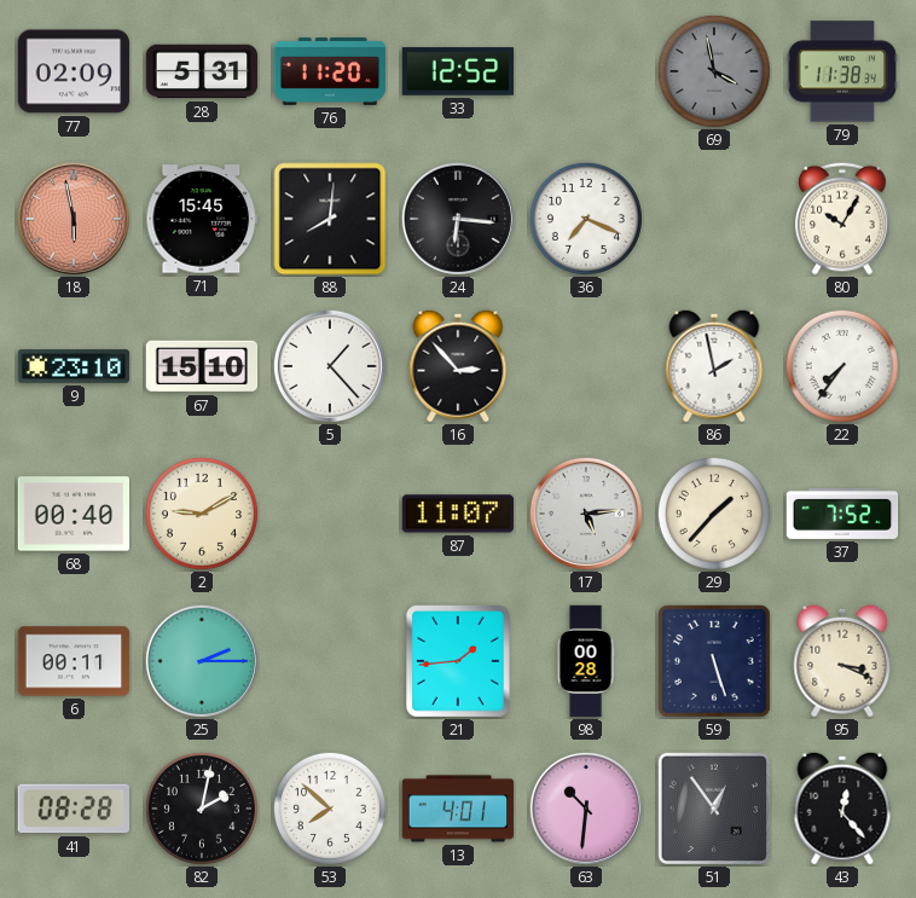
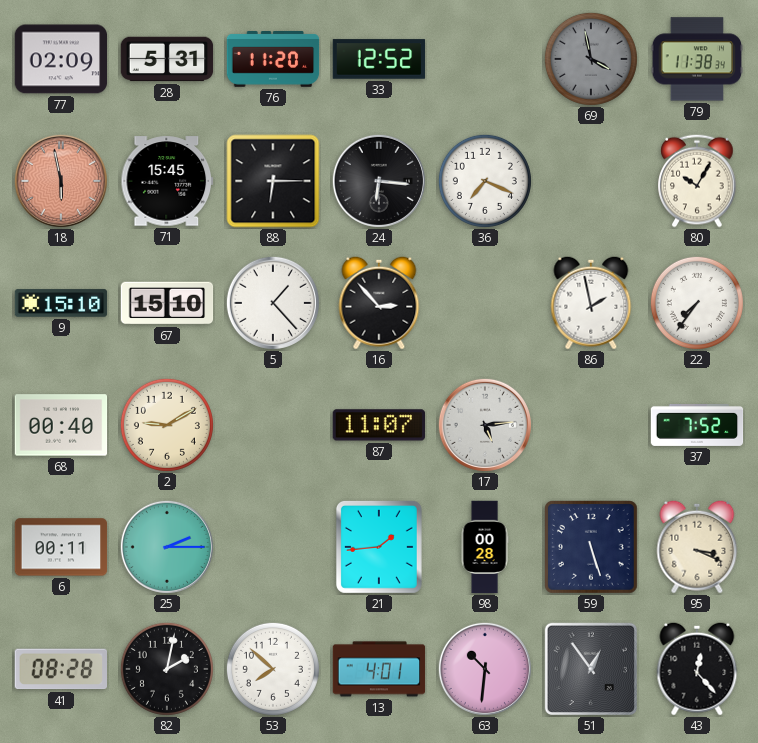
88: 8:01 -> 6:15
9: 23:10 -> 15:10
29: 1:37 -> none
